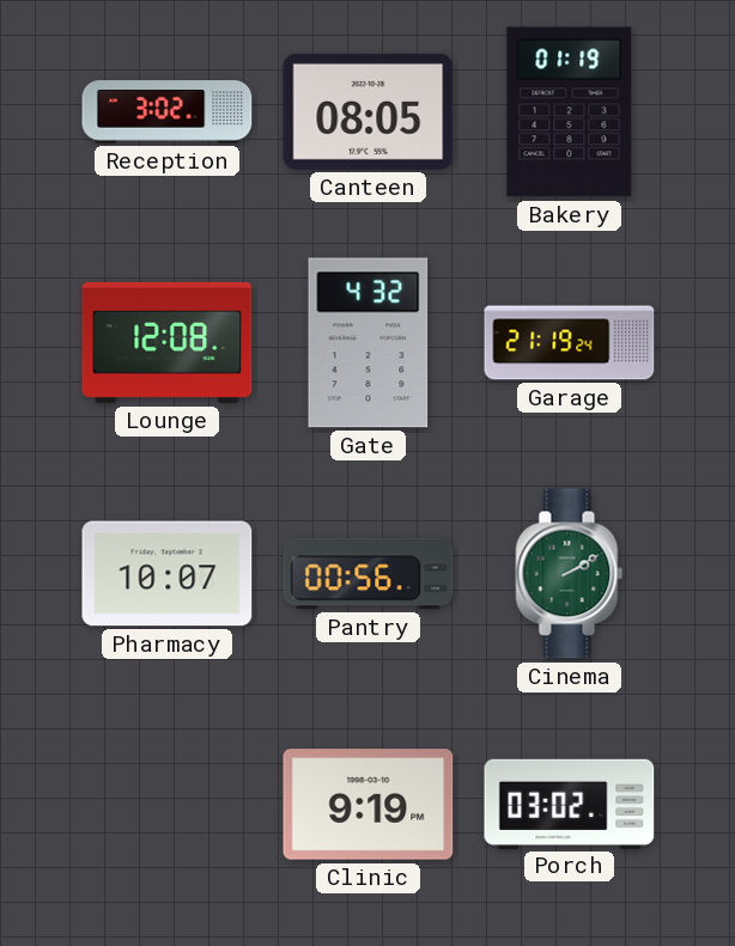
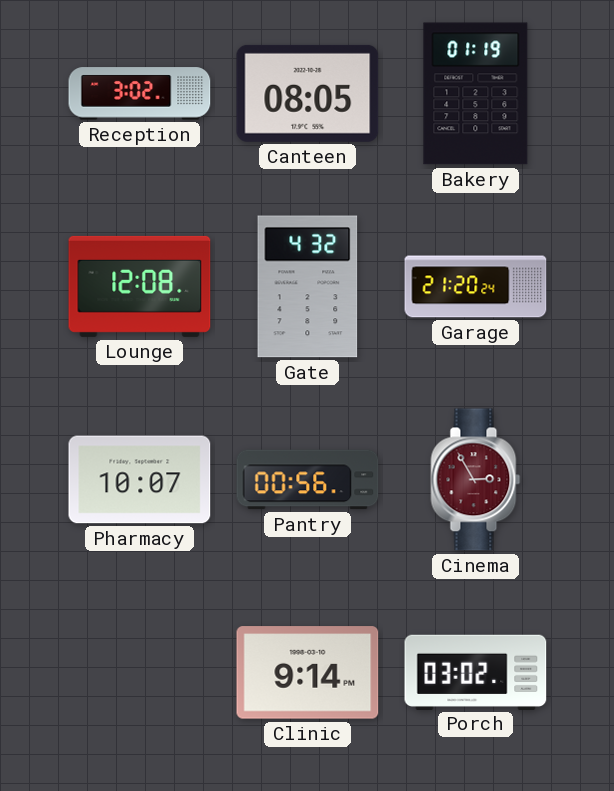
Garage: 21:19 -> 21:20
Cinema: 2:10 -> 2:55
Cinema dial: green -> burgundy
Clinic: 9:19 -> 9:14
